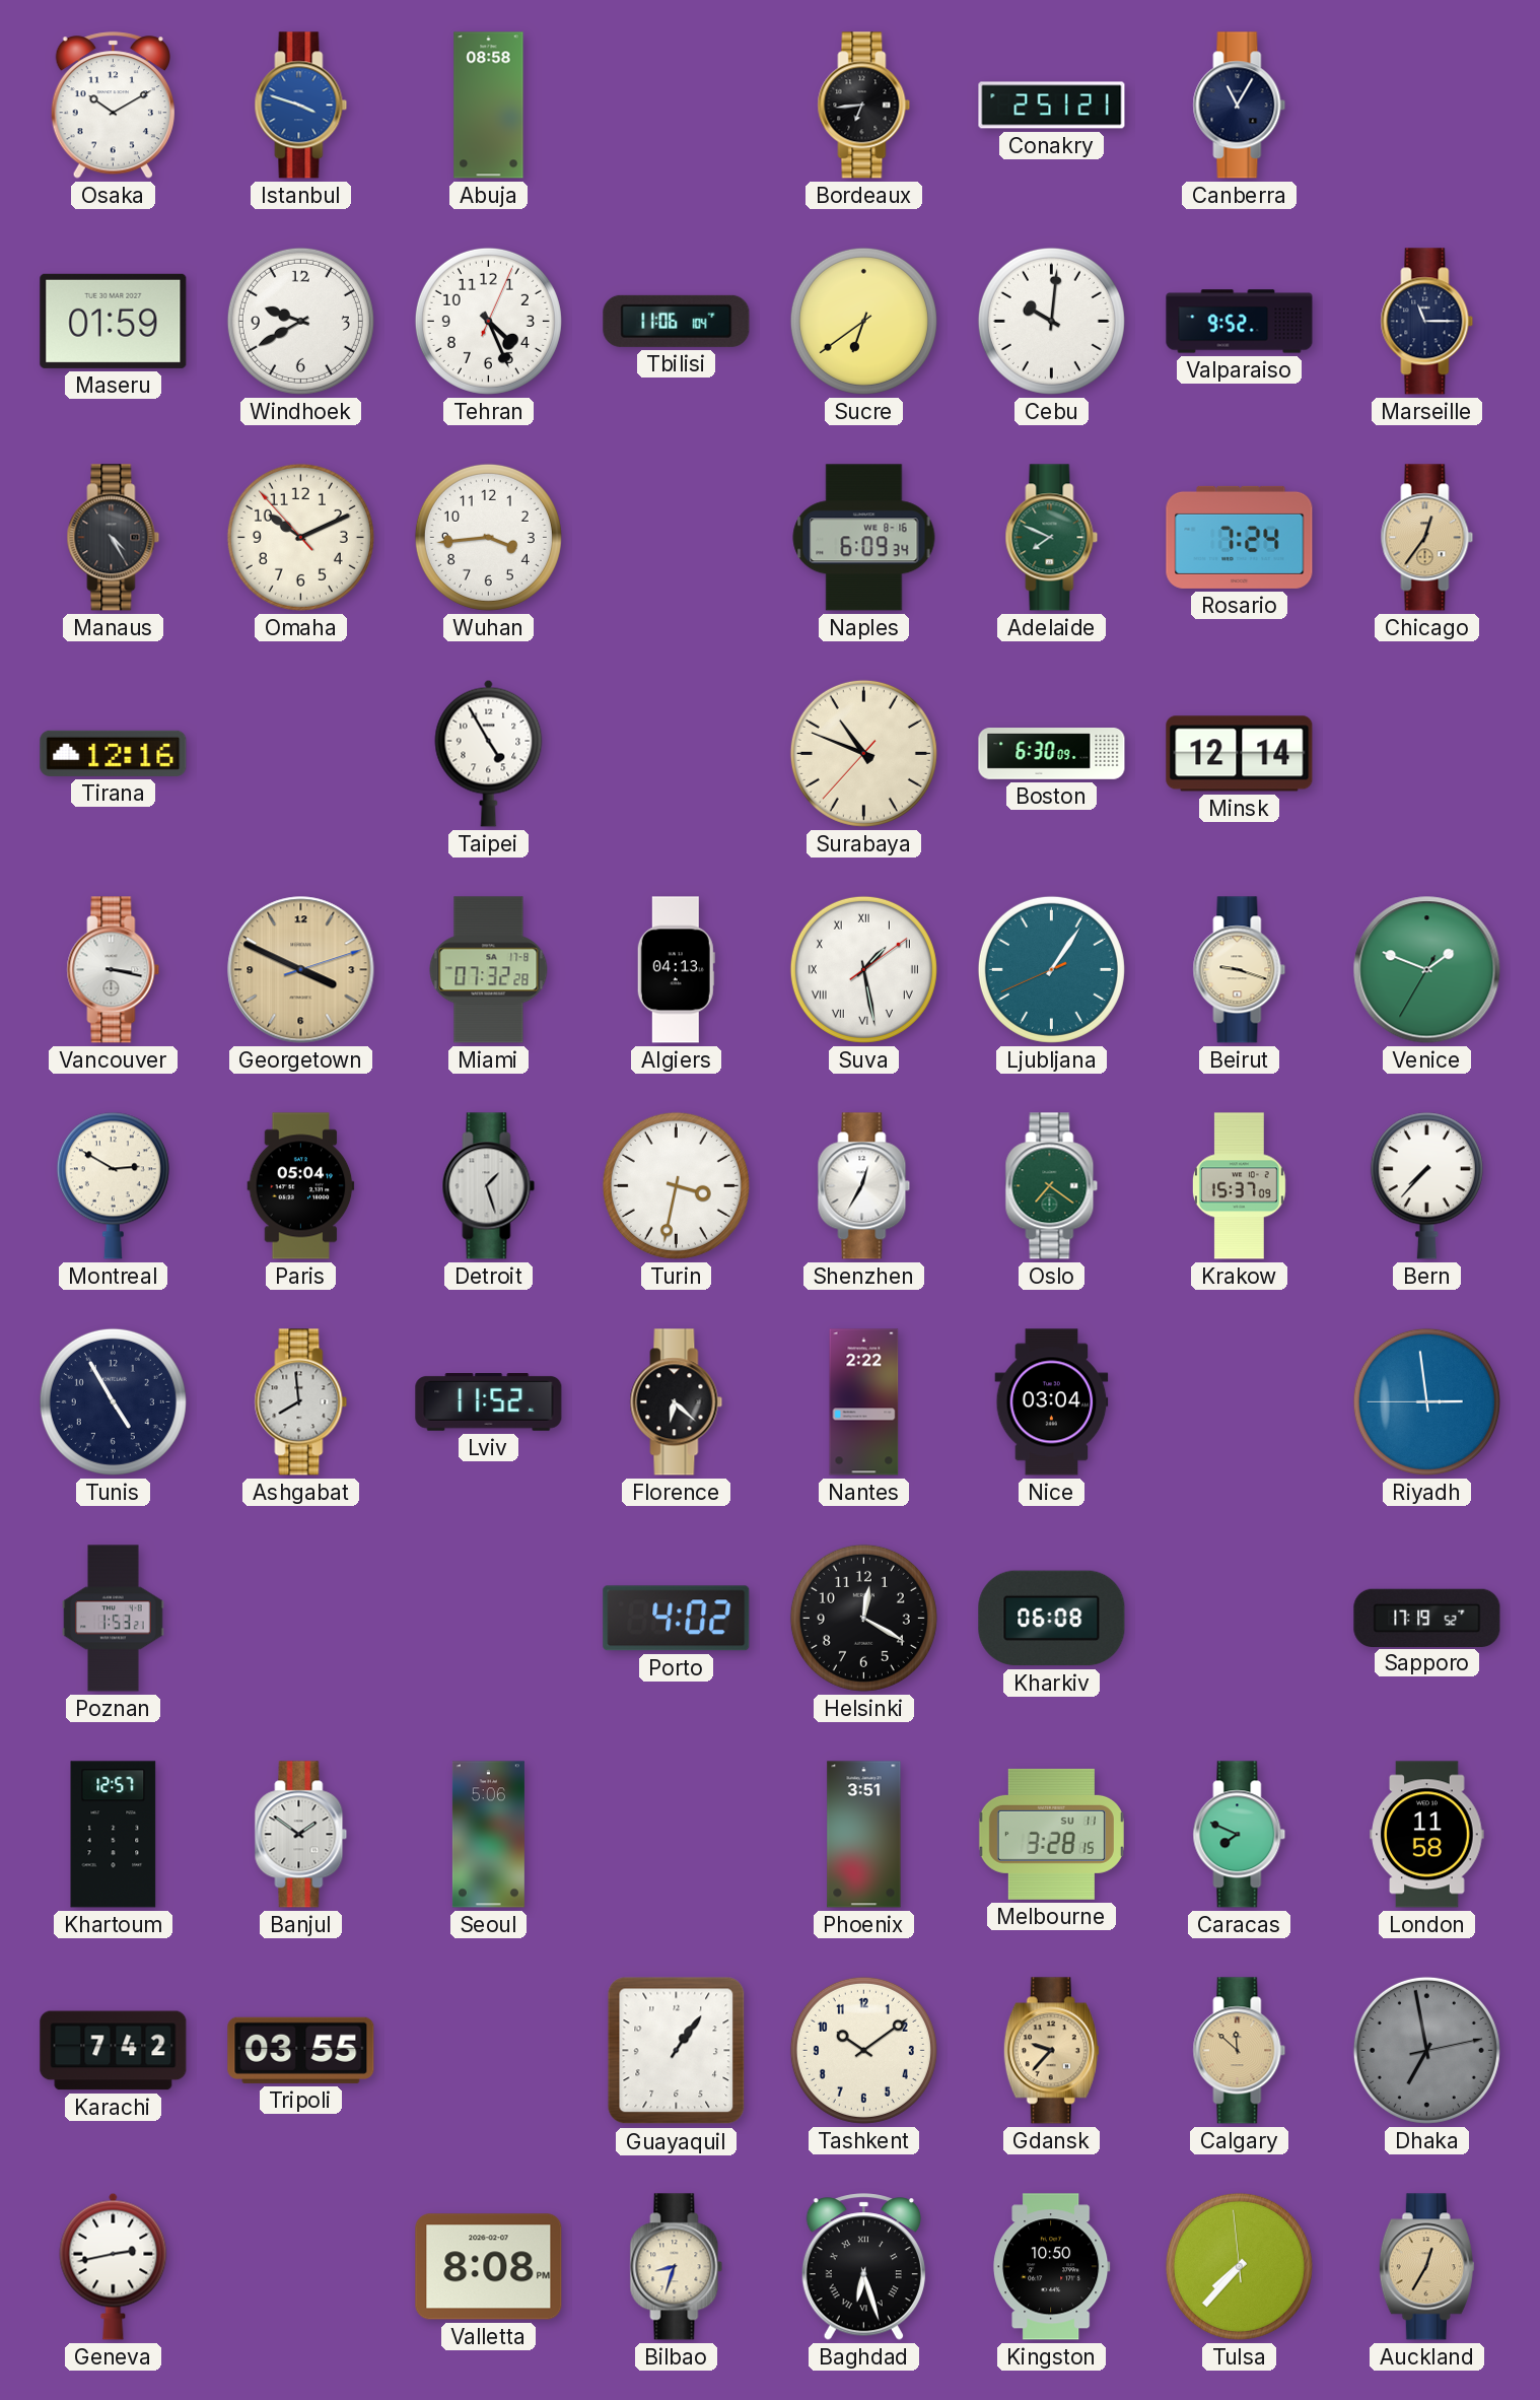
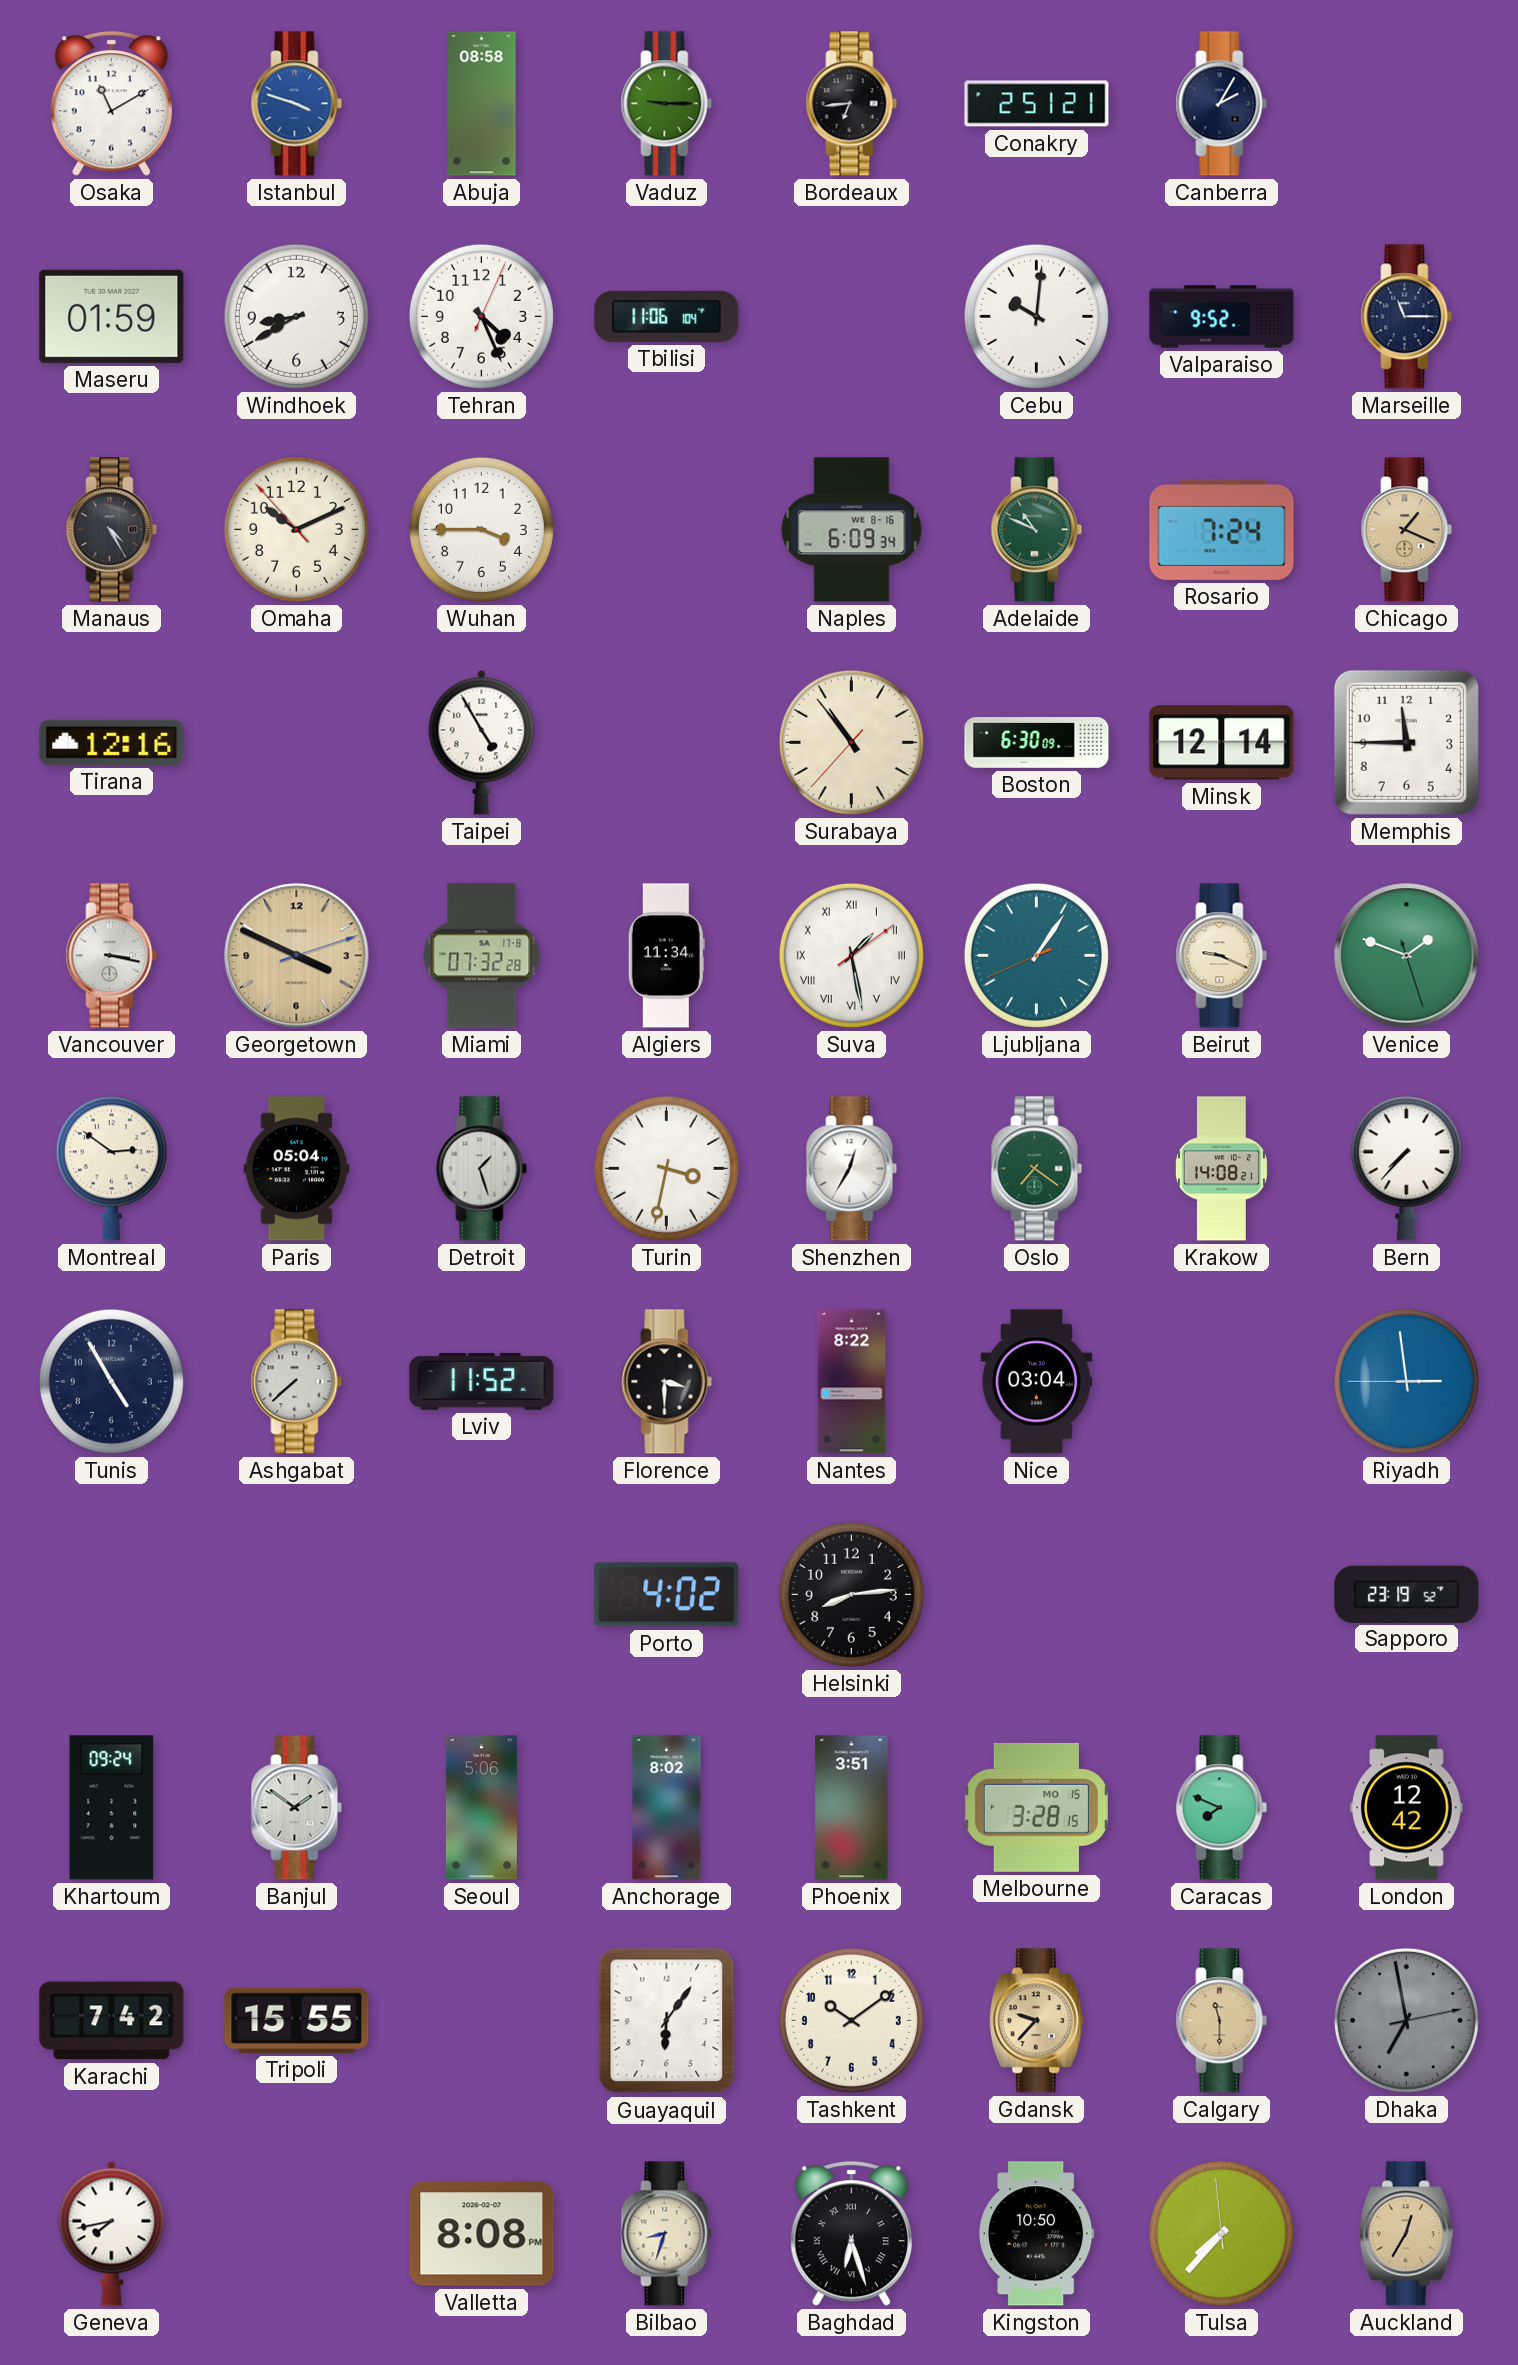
Osaka: 10:10 -> 11:10
Vaduz: none -> 9:15
Canberra: 11:05 -> 2:05
Windhoek: 9:40 -> 8:40
Sucre: 6:39 -> none
Wuhan: 3:44 -> 3:45
Adelaide: 7:49 -> 10:49
Chicago: 12:36 -> 1:19
Surabaya: 10:48 -> 10:53
Memphis: none -> 11:45
Algiers: 04:13 -> 11:34
Beirut: 9:18 -> 9:19
Venice: 1:48:35 -> 1:48:27
Montreal: 2:50 -> 2:51
Krakow: 15:37 -> 14:08
Ashgabat: 7:59 -> 7:38
Florence: 6:22 -> 3:30
Nantes: 2:22 -> 8:22
Poznan: 1:53 -> none
Helsinki: 12:20 -> 8:14
Kharkiv: 06:08 -> none
Sapporo: 17:19 -> 23:19
Khartoum: 12:57 -> 09:24
Anchorage: none -> 8:02
Melbourne date: SU 11 -> MO 15
London: 11:58 -> 12:42
Tripoli: 03:55 -> 15:55
Guayaquil: 1:06 -> 6:06
Calgary: 11:52 -> 11:30
Geneva: 2:43 -> 7:43
